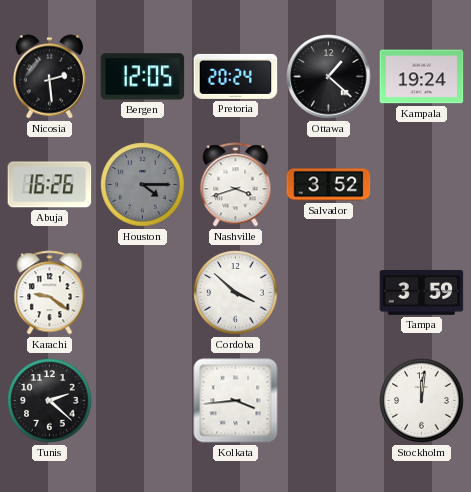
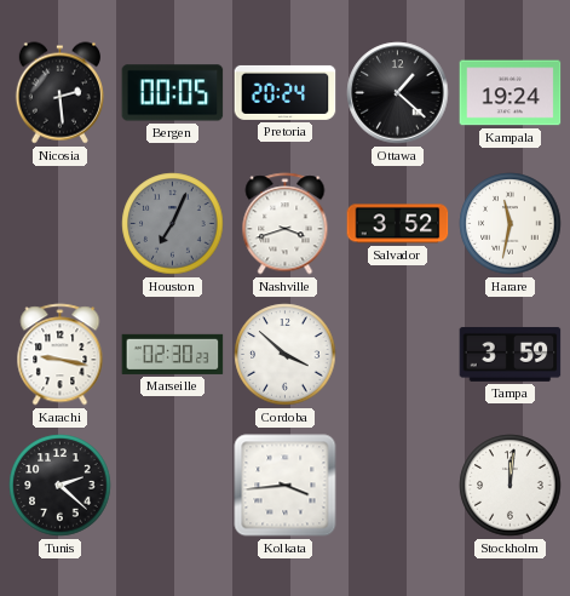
Bergen: 12:05 -> 00:05
Abuja: 16:26 -> none
Houston: 4:15 -> 7:04
Harare: none -> 11:32
Karachi: 9:21 -> 9:17
Marseille: none -> 02:30
